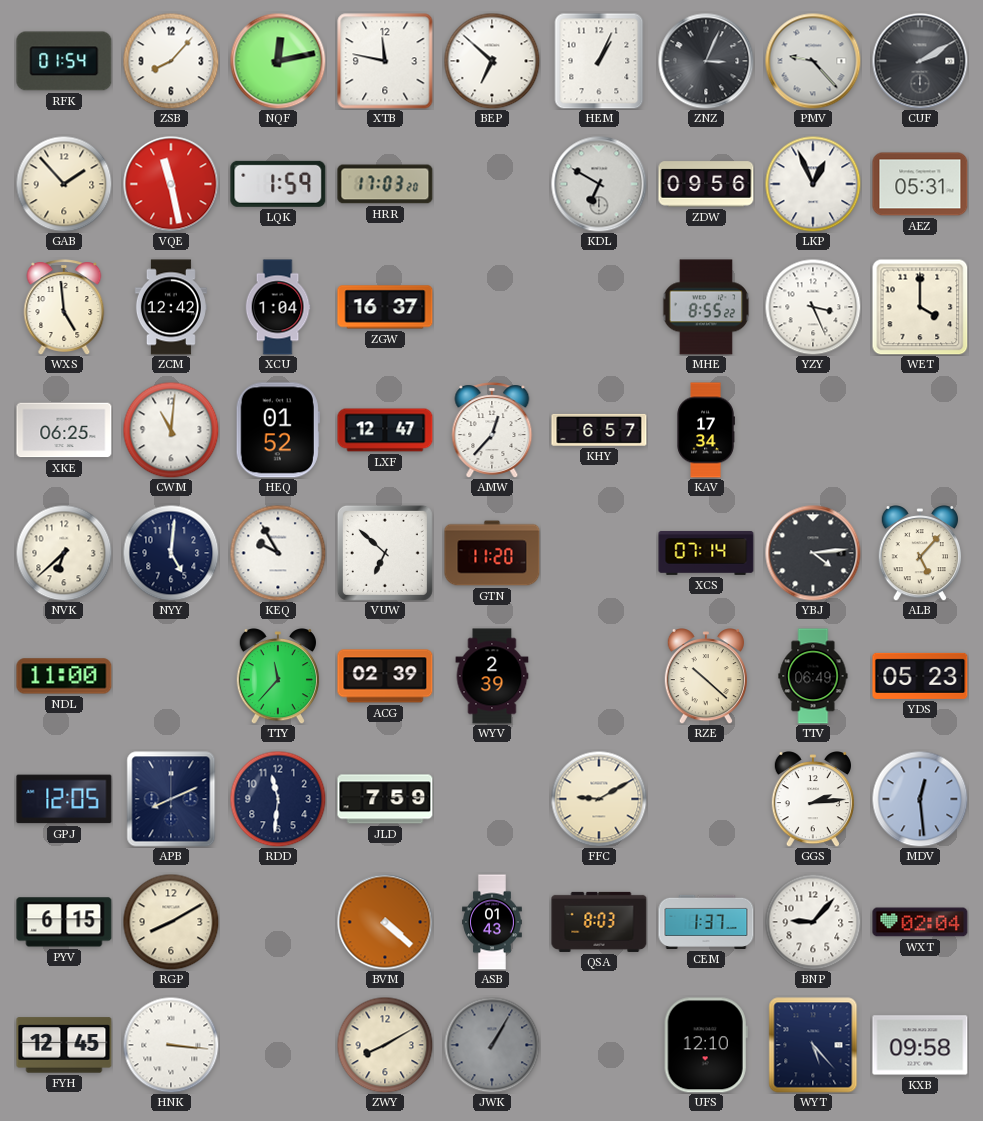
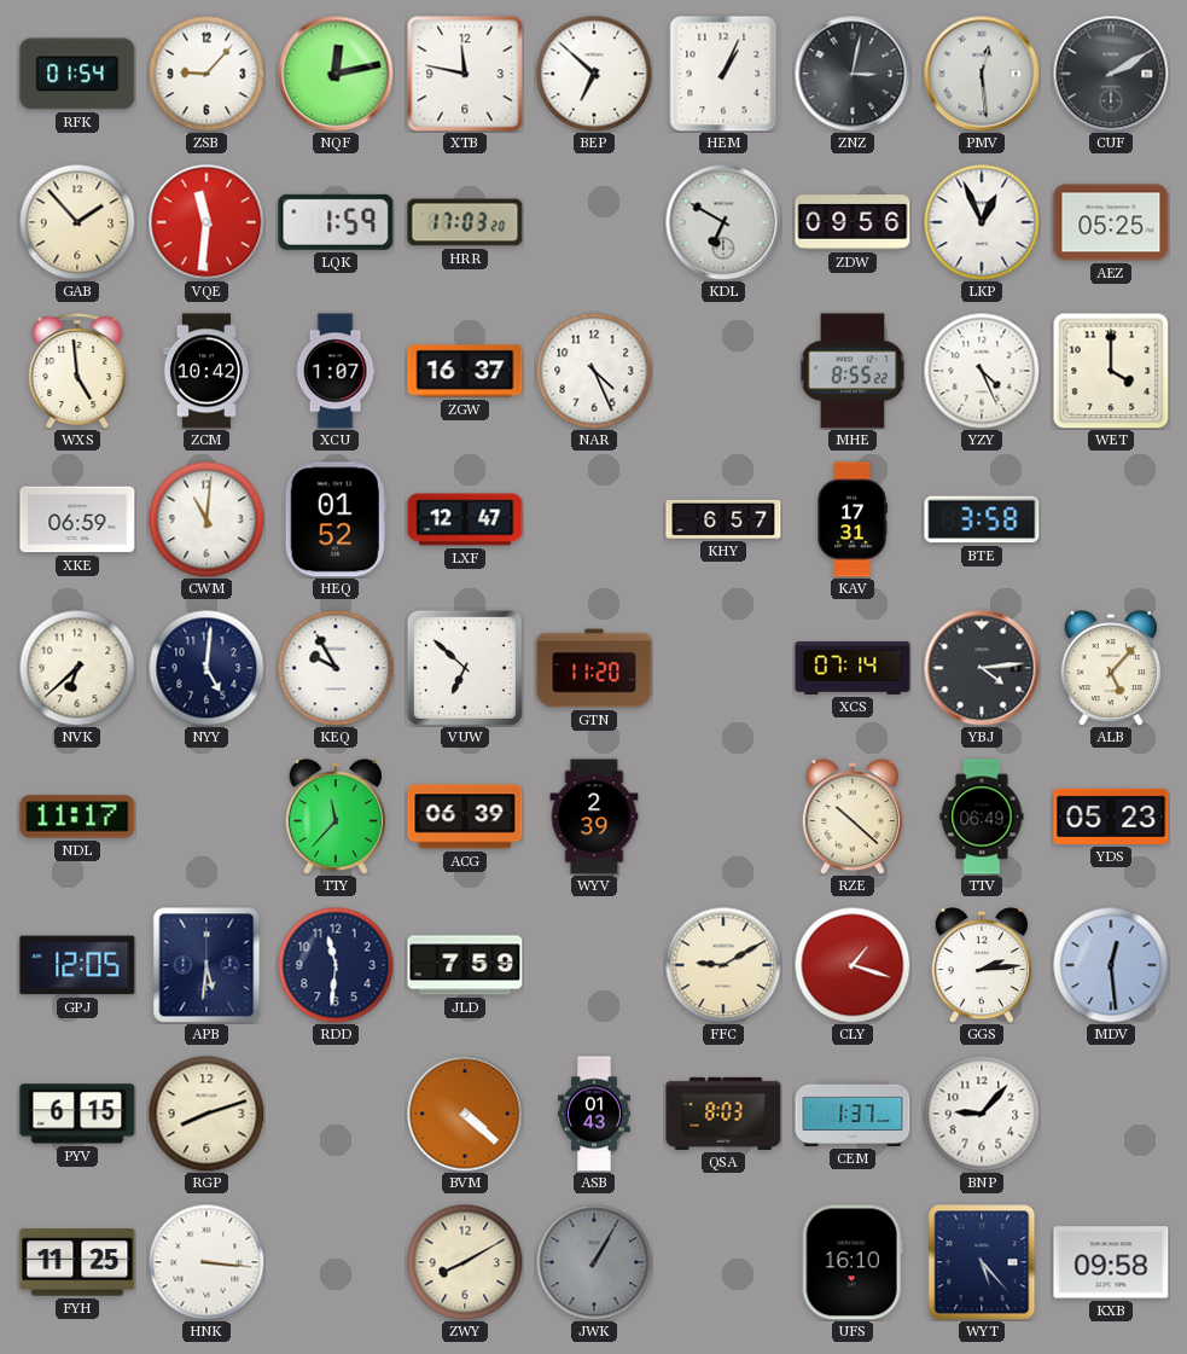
ZSB: 8:07 -> 9:07
ZNZ: 3:04 -> 3:02
PMV: 9:23 -> 12:29
VQE: 11:28 -> 11:31
AEZ: 05:31 -> 05:25
ZCM: 12:42 -> 10:42
XCU: 1:04 -> 1:07
NAR: none -> 4:26
YZY: 3:26 -> 4:26
XKE: 06:25 -> 06:59
AMW: 12:37 -> none
KAV: 17:34 -> 17:31
BTE: none -> 3:58
NDL: 11:00 -> 11:17
ACG: 02:39 -> 06:39
APB: 8:11 -> 5:31
CLY: none -> 1:18
RGP: 8:10 -> 8:12
WXT: 02:04 -> none
FYH: 12:45 -> 11:25
UFS: 12:10 -> 16:10
